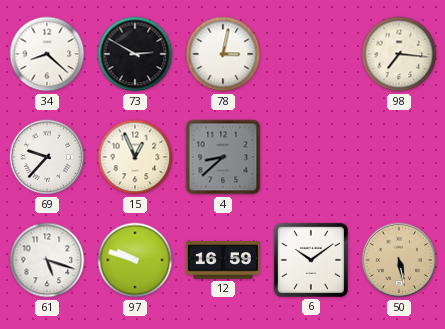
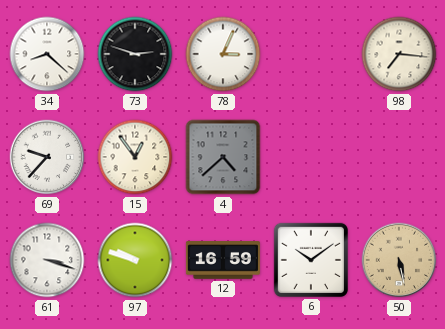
73: 2:50 -> 2:48
78: 3:02 -> 3:04
15: 12:56 -> 12:54
4: 8:38 -> 4:38
61: 5:18 -> 3:18
